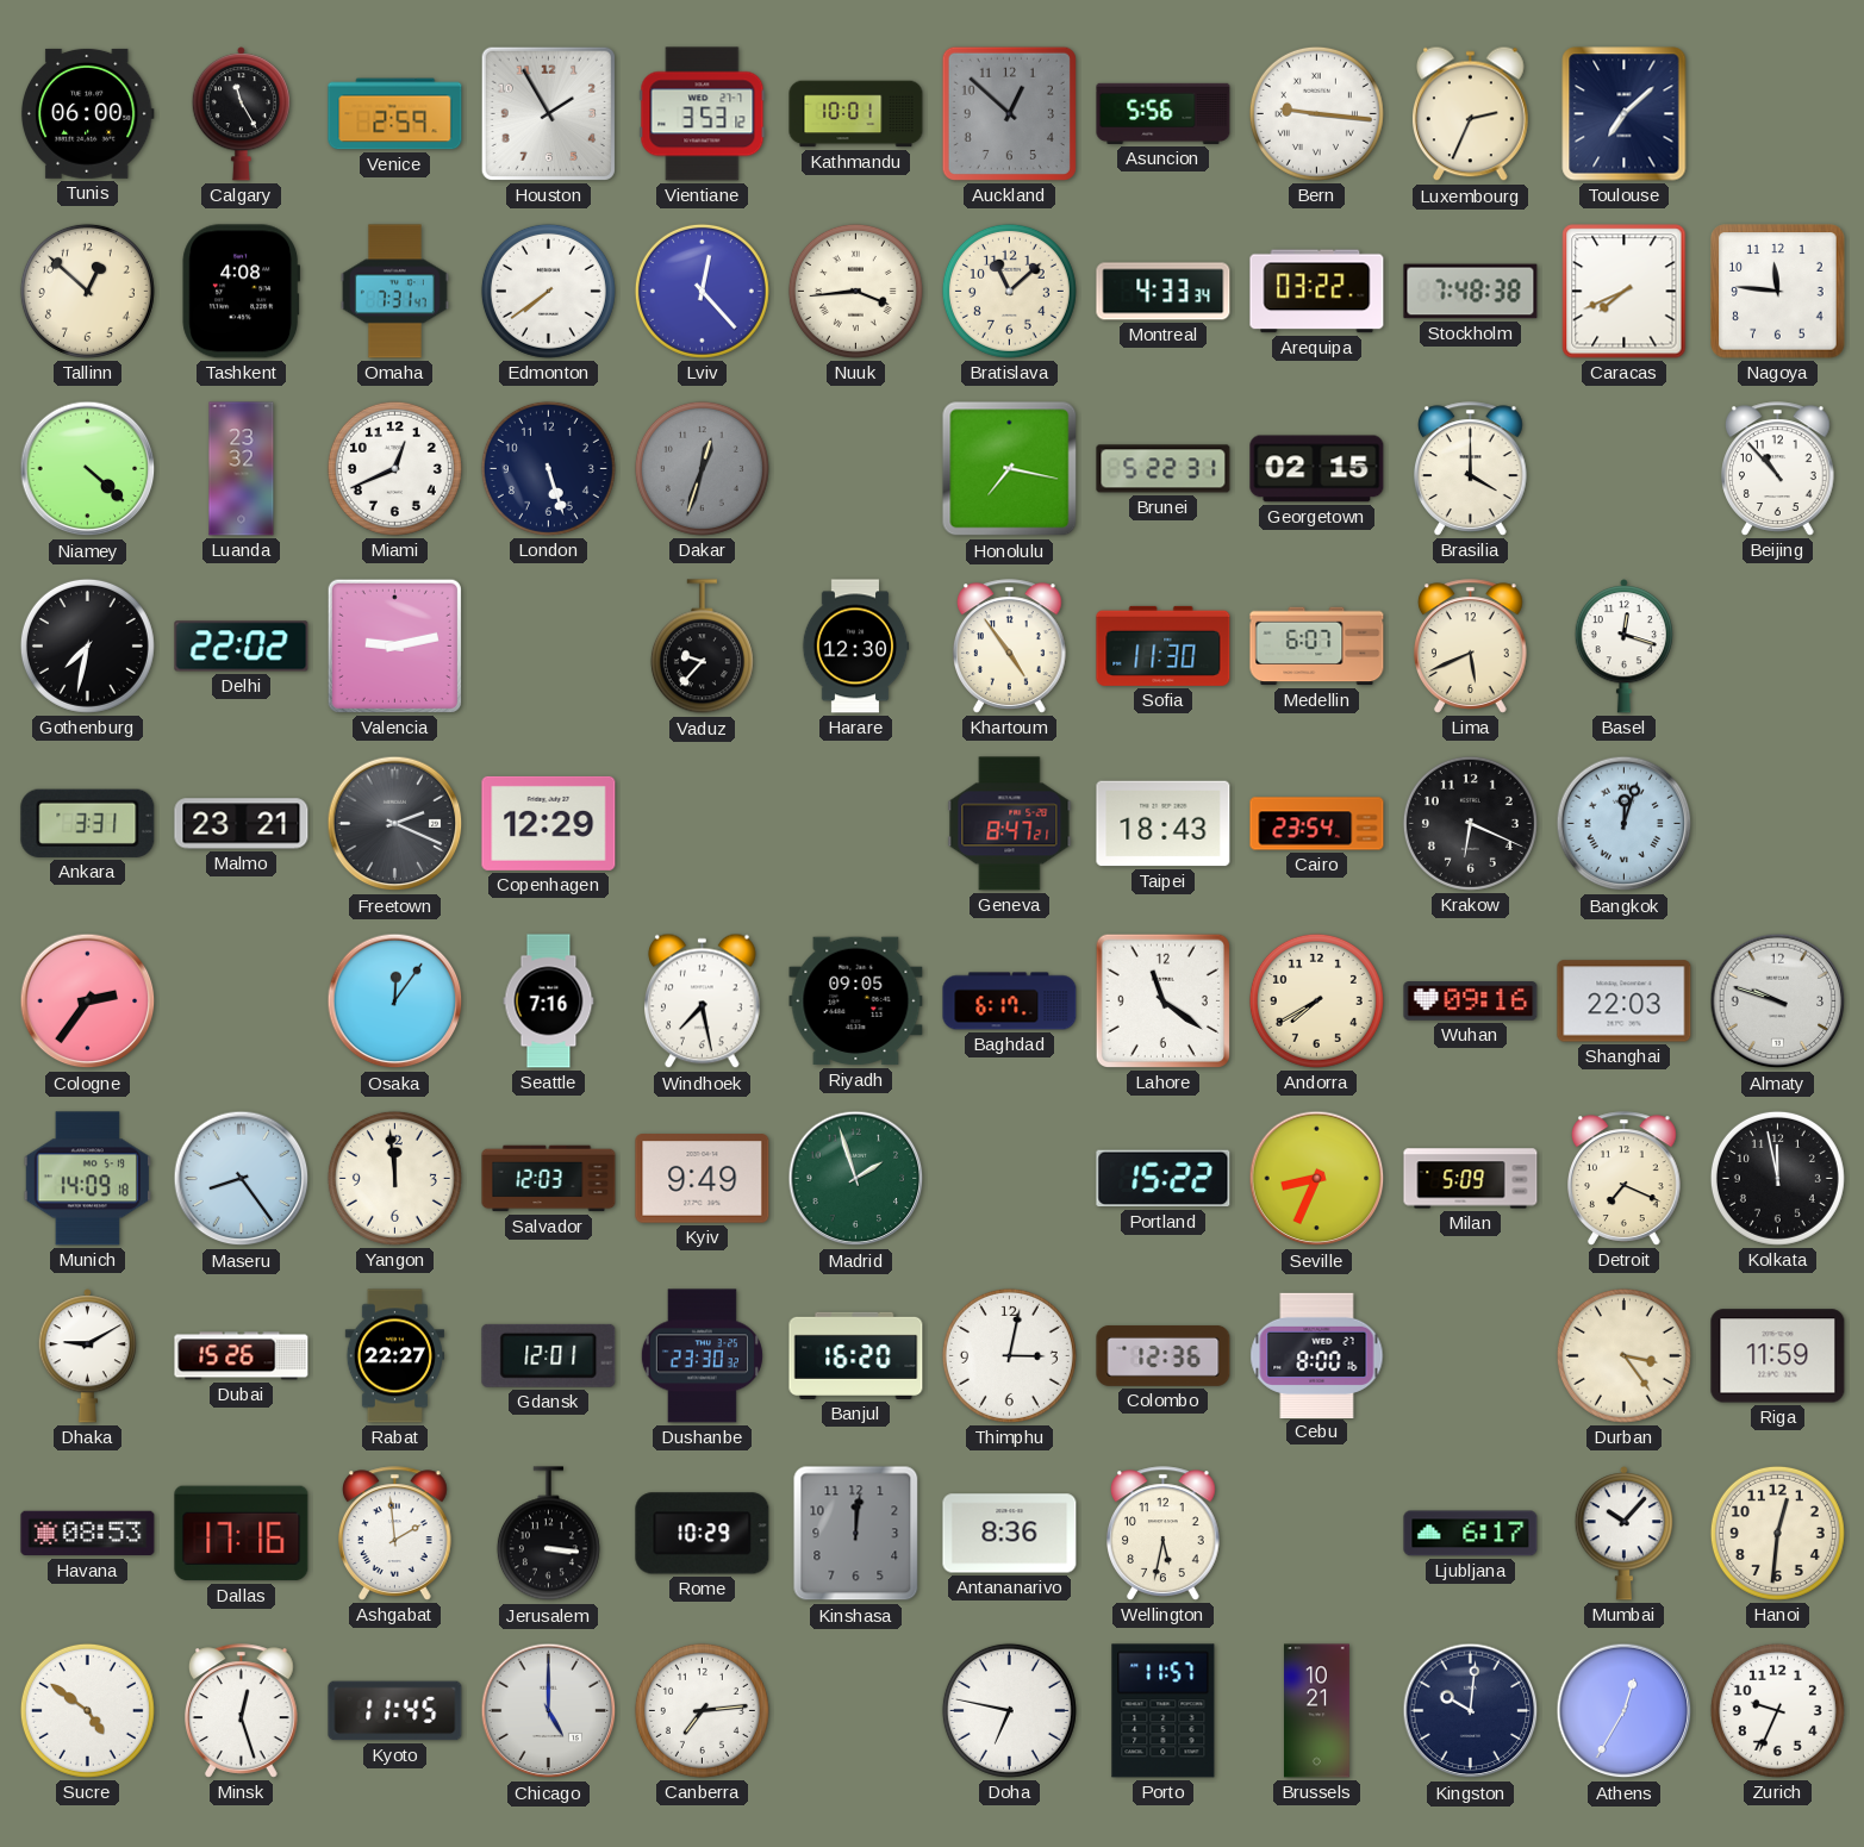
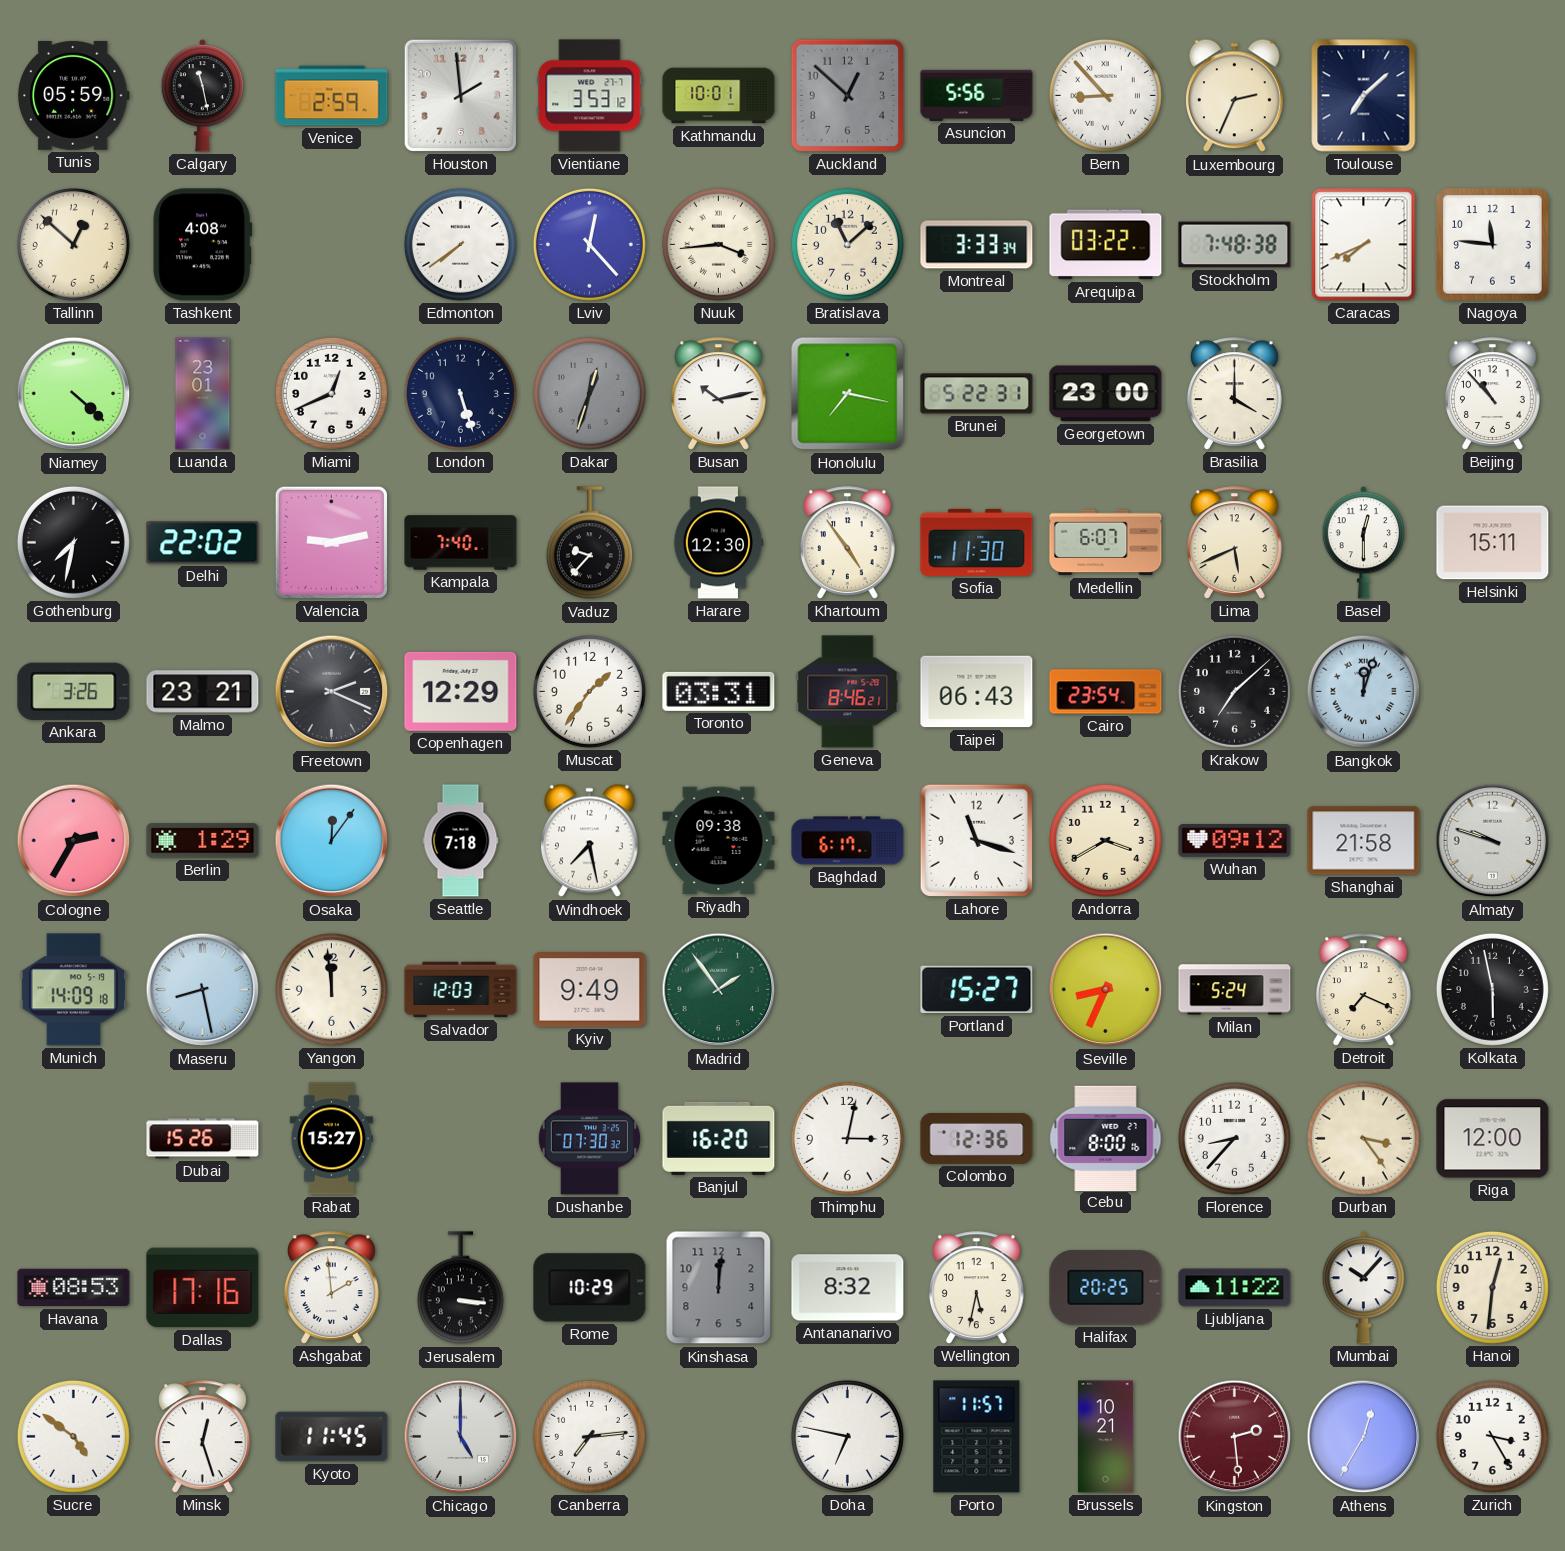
Tunis: 06:00 -> 05:59
Calgary: 11:25 -> 11:28
Houston: 1:55 -> 1:59
Bern: 9:16 -> 8:53
Omaha: 7:31 -> none
Montreal: 4:33 -> 3:33
Luanda: 23:32 -> 23:01
Busan: none -> 10:13
Georgetown: 02:15 -> 23:00
Kampala: none -> 7:40
Basel: 12:18 -> 12:30
Helsinki: none -> 15:11
Ankara: 3:31 -> 3:26
Muscat: none -> 1:36
Toronto: none -> 03:31
Geneva: 8:47 -> 8:46
Taipei: 18:43 -> 06:43
Krakow: 6:19 -> 7:08
Cologne: 2:36 -> 2:35
Berlin: none -> 1:29
Seattle: 7:16 -> 7:18
Riyadh: 09:05 -> 09:38
Lahore: 11:21 -> 11:18
Andorra: 7:40 -> 3:40
Wuhan: 09:16 -> 09:12
Shanghai: 22:03 -> 21:58
Maseru: 8:24 -> 8:28
Madrid: 1:57 -> 1:54
Portland: 15:22 -> 15:27
Milan: 5:09 -> 5:24
Kolkata: 11:58 -> 5:58
Dhaka: 9:10 -> none
Rabat: 22:27 -> 15:27
Gdansk: 12:01 -> none
Dushanbe: 23:30 -> 07:30
Florence: none -> 8:37
Riga: 11:59 -> 12:00
Antananarivo: 8:36 -> 8:32
Halifax: none -> 20:25
Ljubljana: 6:17 -> 11:22
Kingston: 10:01 -> 2:29
Kingston dial: navy -> burgundy
Zurich: 9:34 -> 3:25
